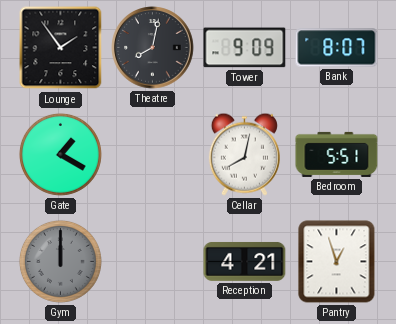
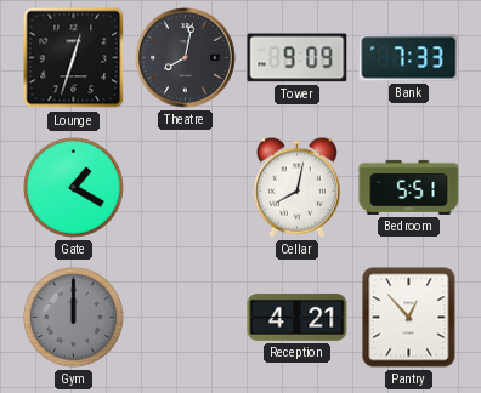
Lounge: 1:54 -> 12:33
Bank: 8:07 -> 7:33
Pantry: 12:57 -> 12:53
